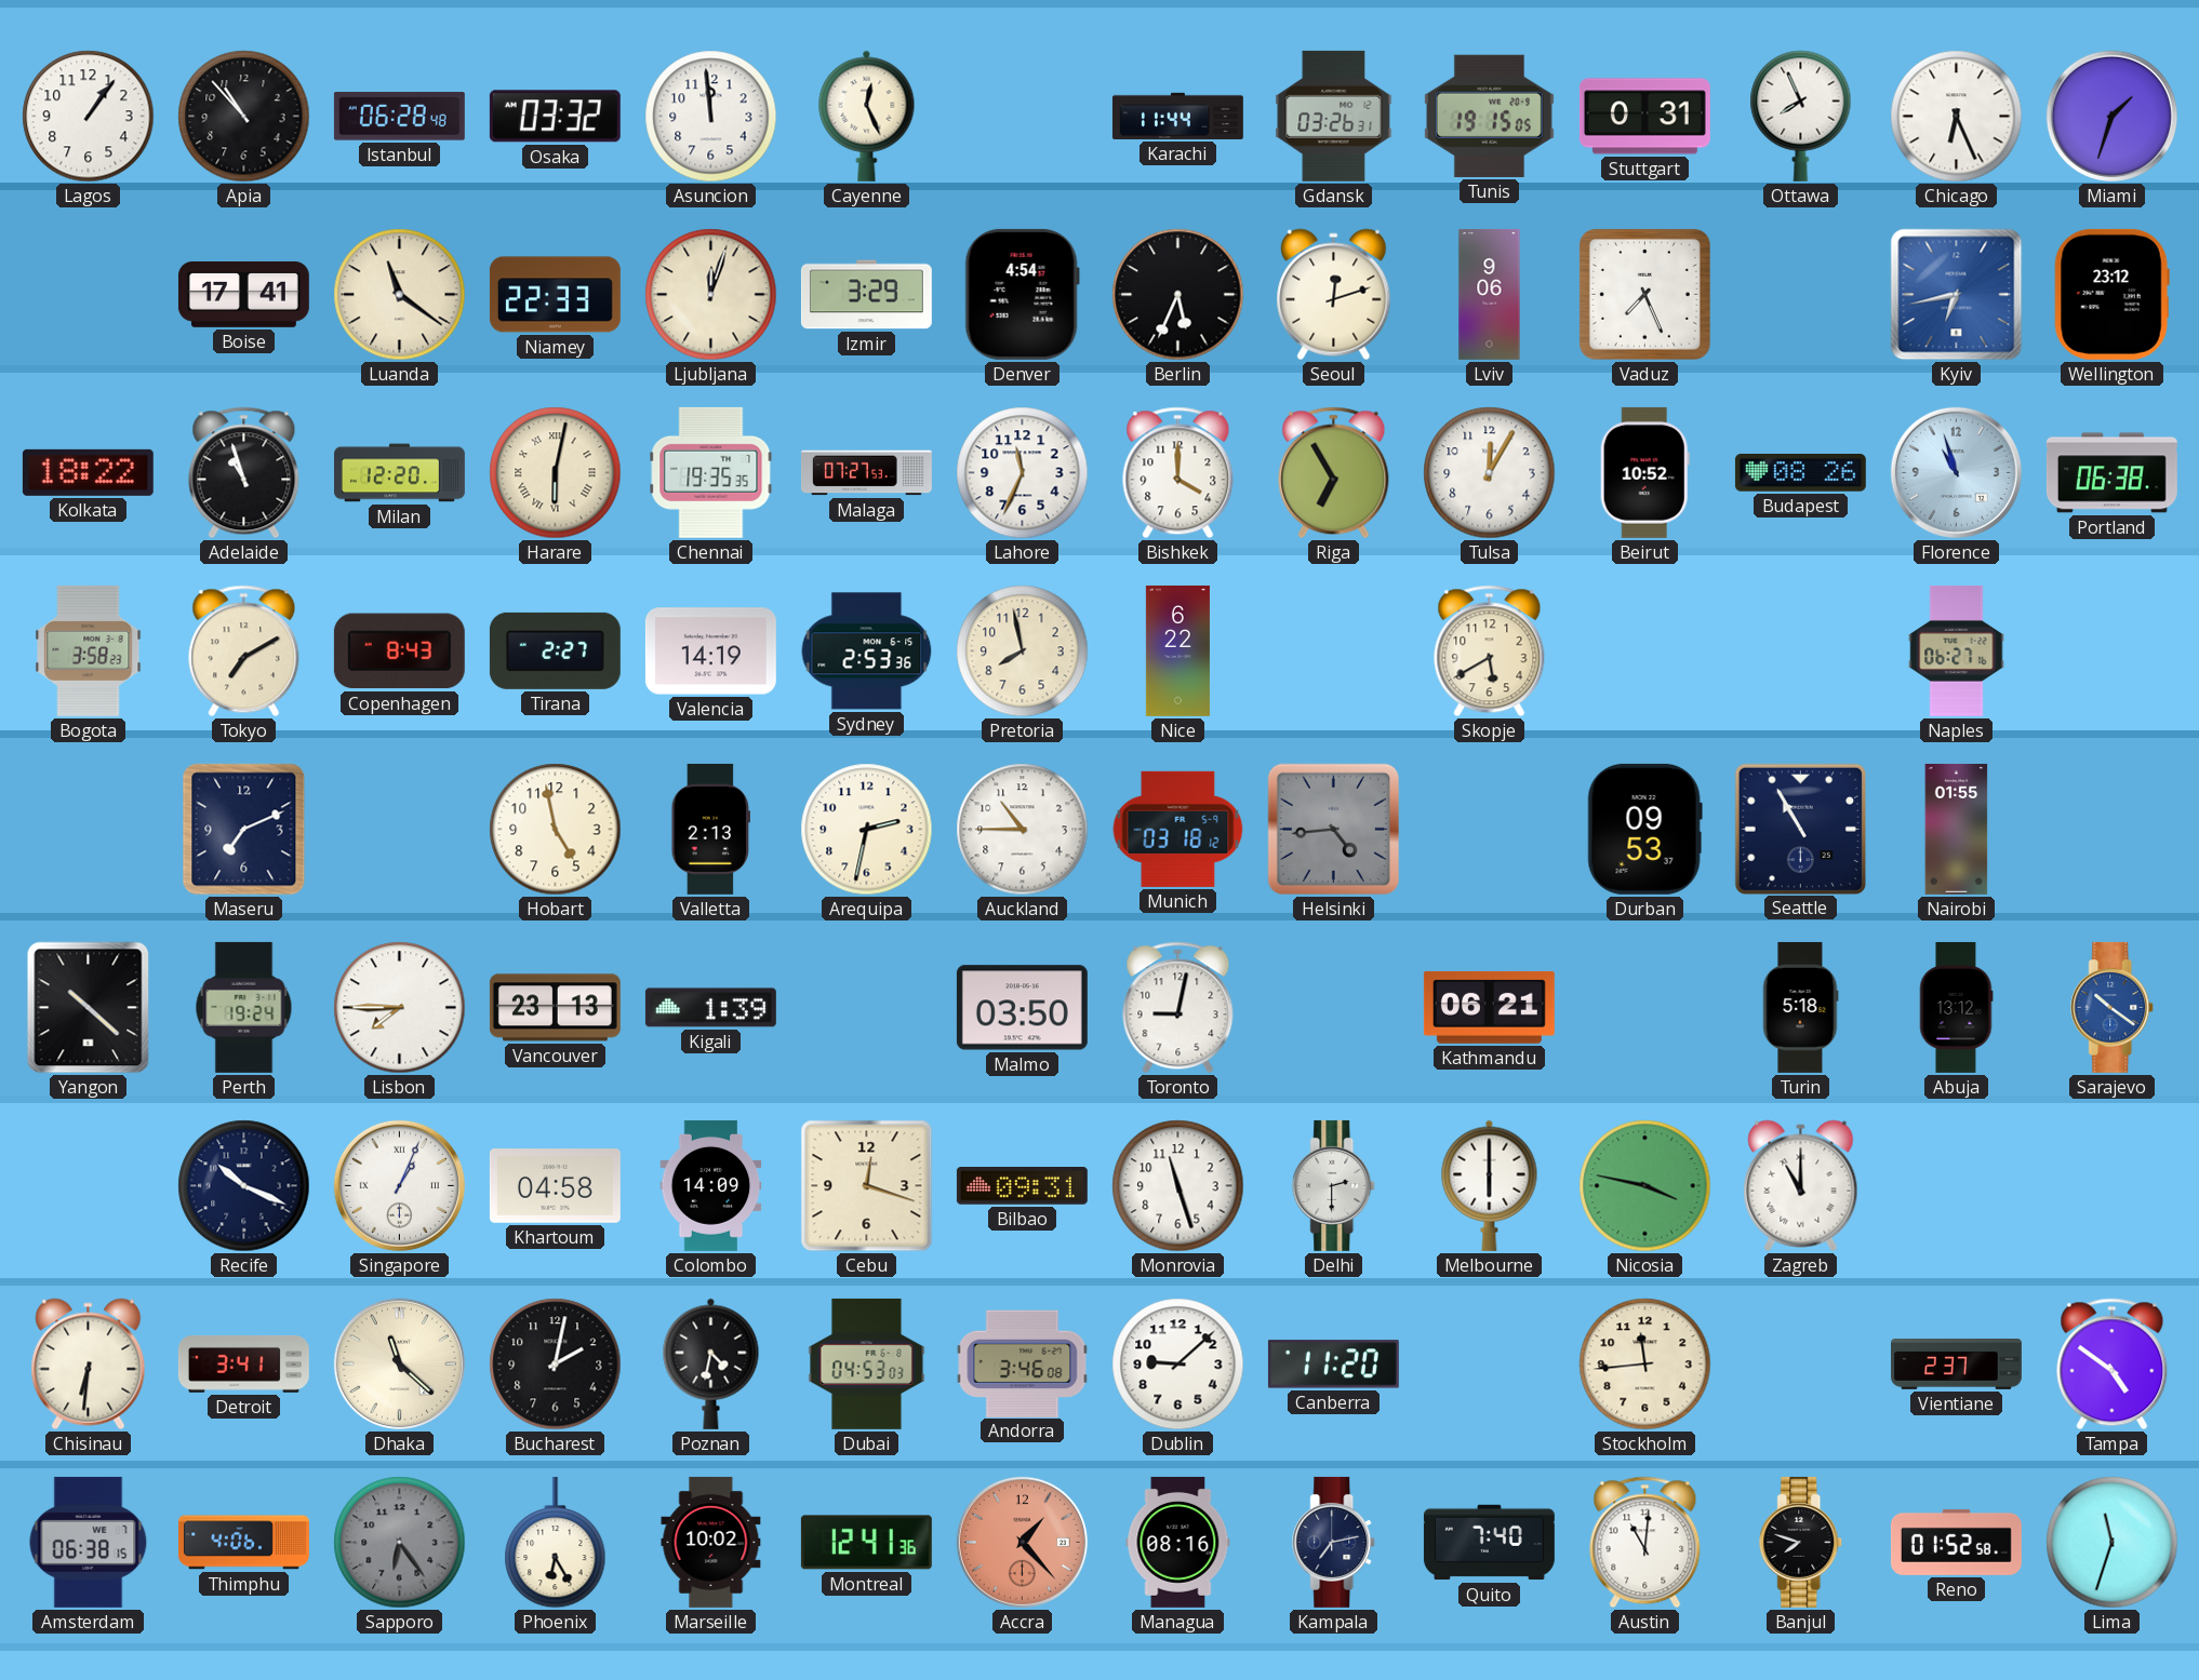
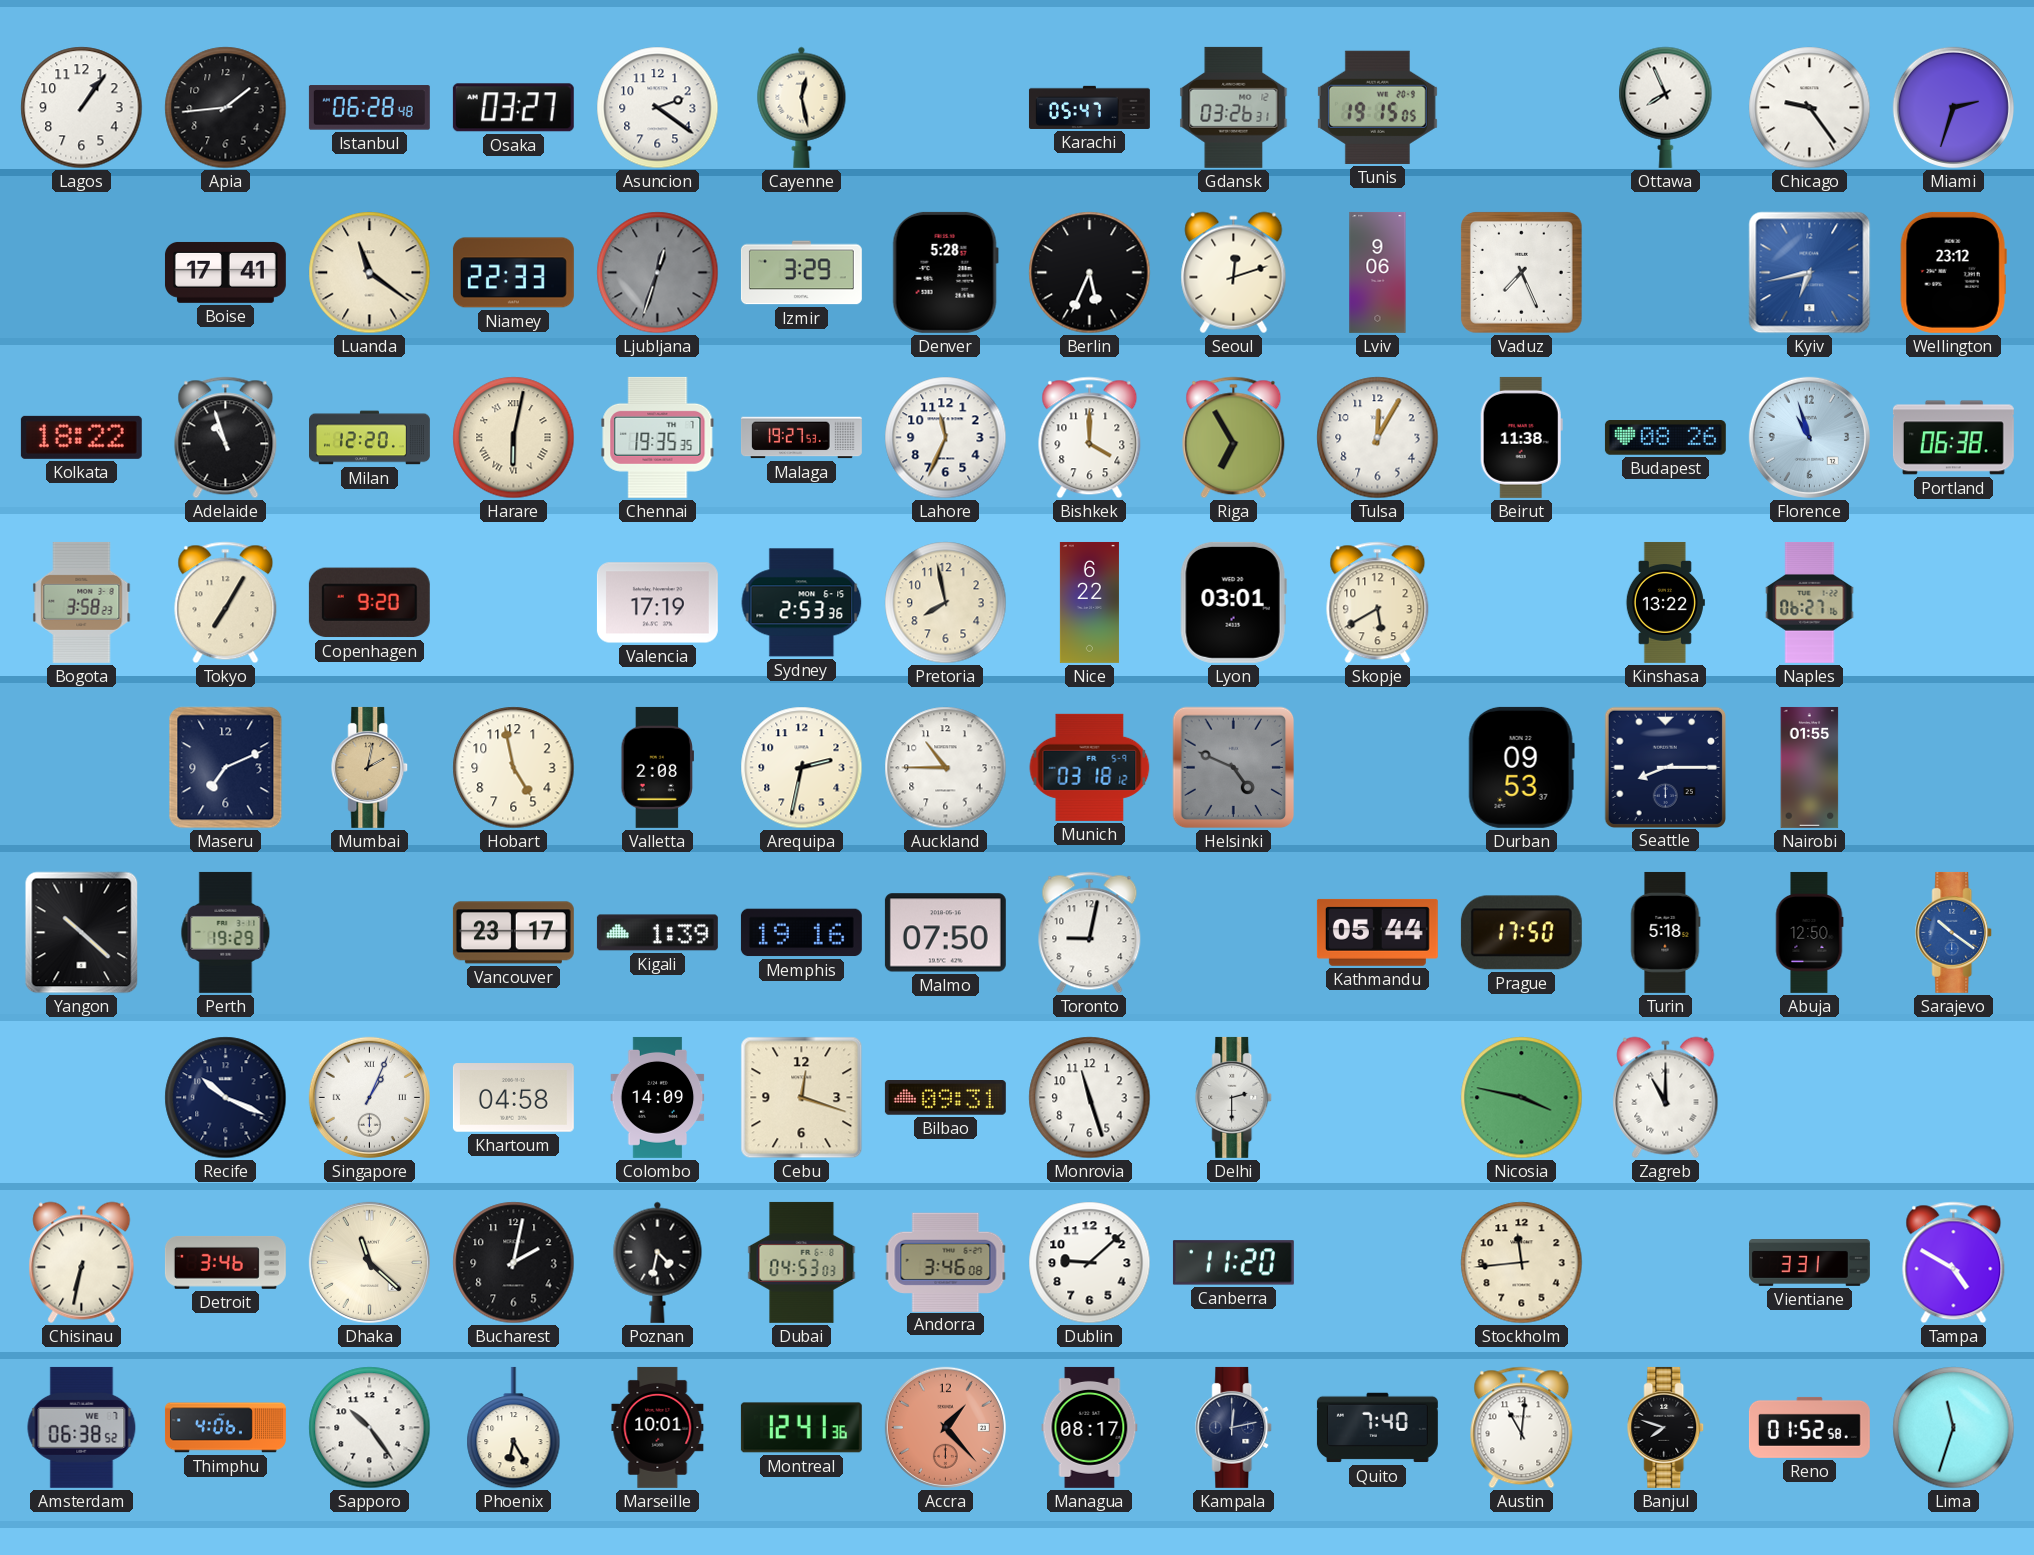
Apia: 10:53 -> 1:44
Osaka: 03:32 -> 03:27
Asuncion: 11:59 -> 2:21
Cayenne: 12:26 -> 12:28
Karachi: 11:44 -> 05:47
Stuttgart: 0:31 -> none
Chicago: 6:26 -> 9:24
Miami: 1:33 -> 2:33
Ljubljana: 12:03 -> 12:33
Ljubljana dial: cream -> grey
Denver: 4:54 -> 5:28
Malaga: 07:27 -> 19:27
Beirut: 10:52 -> 11:38
Tokyo: 7:10 -> 7:05
Copenhagen: 8:43 -> 9:20
Tirana: 2:27 -> none
Valencia: 14:19 -> 17:19
Lyon: none -> 03:01
Kinshasa: none -> 13:22
Mumbai: none -> 2:02
Valletta: 2:13 -> 2:08
Helsinki: 4:44 -> 4:49
Seattle: 10:55 -> 8:15
Perth: 19:24 -> 19:29
Lisbon: 7:45 -> none
Vancouver: 23:13 -> 23:17
Memphis: none -> 19:16
Malmo: 03:50 -> 07:50
Kathmandu: 06:21 -> 05:44
Prague: none -> 17:50
Abuja: 13:12 -> 12:50
Melbourne: 6:00 -> none
Chisinau: 6:31 -> 6:32
Detroit: 3:41 -> 3:46
Vientiane: 2:37 -> 3:31
Tampa: 4:51 -> 4:50
Amsterdam: 06:38:15 -> 06:38:52
Sapporo: 6:24 -> 10:24
Sapporo dial: grey -> white
Marseille: 10:02 -> 10:01
Managua: 08:16 -> 08:17
Kampala: 7:13 -> 12:13
